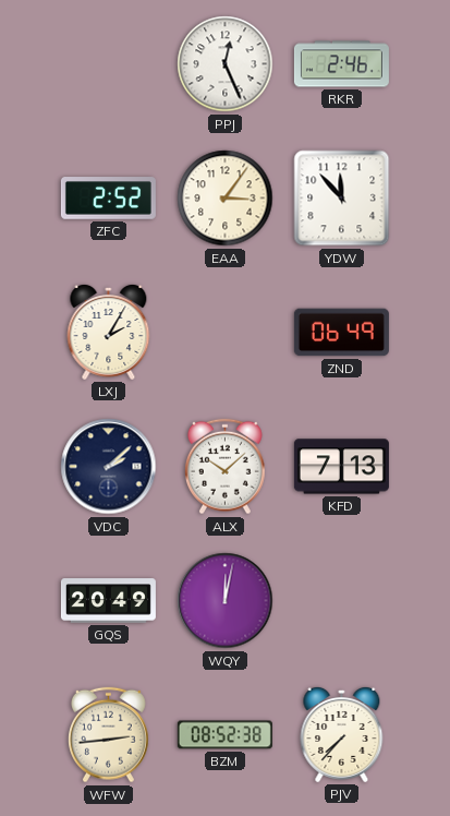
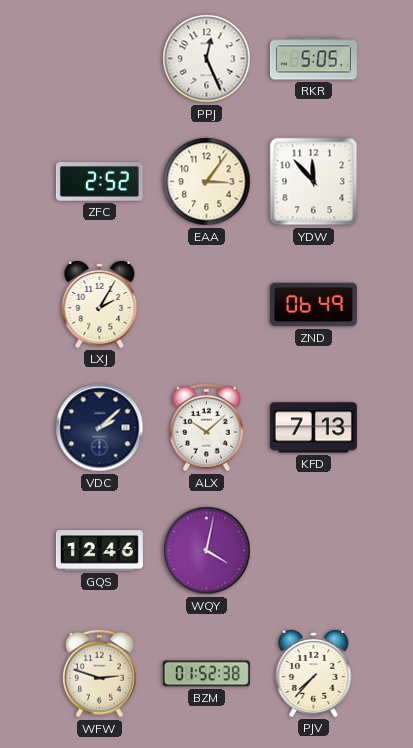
RKR: 2:46 -> 5:05
GQS: 20:49 -> 12:46
WQY: 12:02 -> 4:02
WFW: 2:44 -> 2:48
BZM: 08:52 -> 01:52
